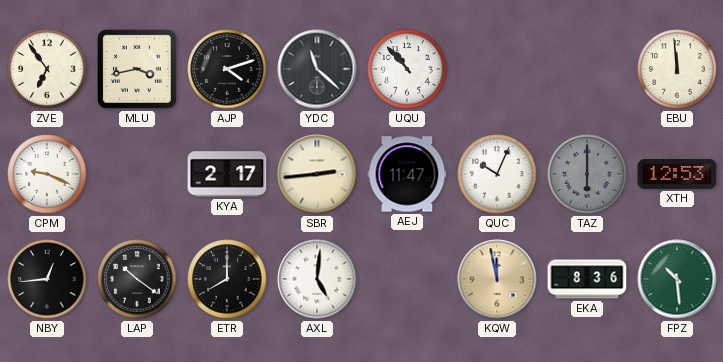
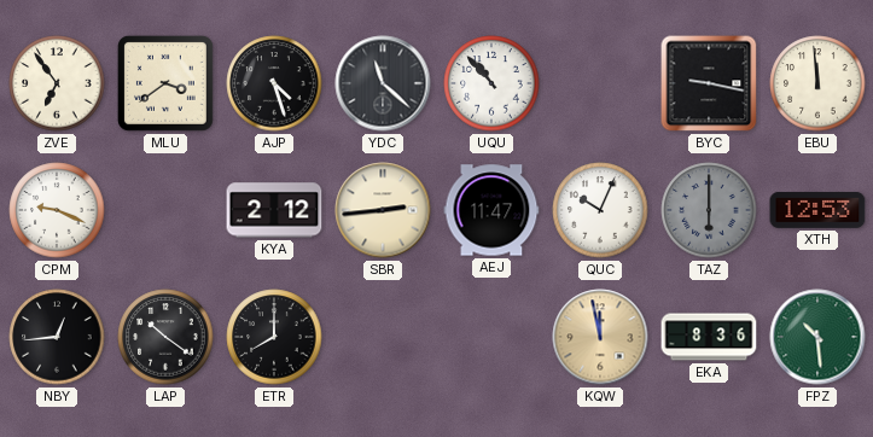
MLU: 3:43 -> 3:39
AJP: 4:12 -> 4:27
BYC: none -> 9:17
KYA: 2:17 -> 2:12
AXL: 5:01 -> none
